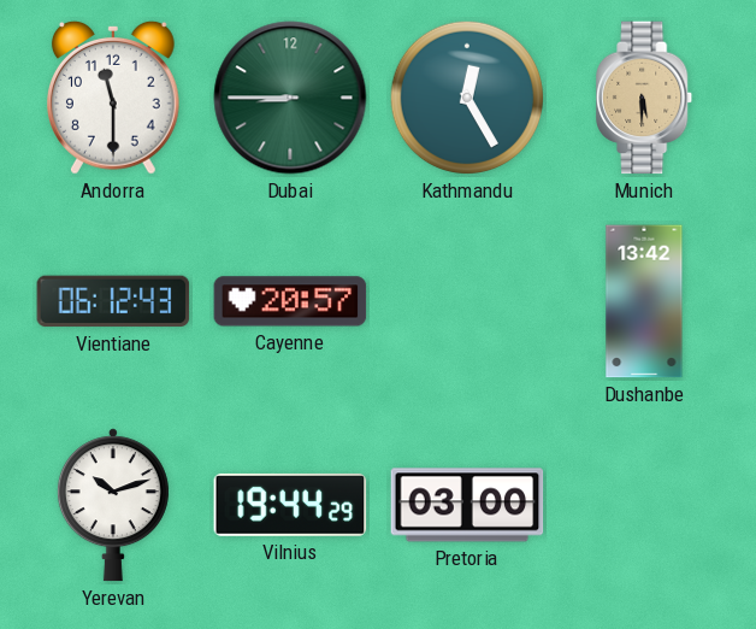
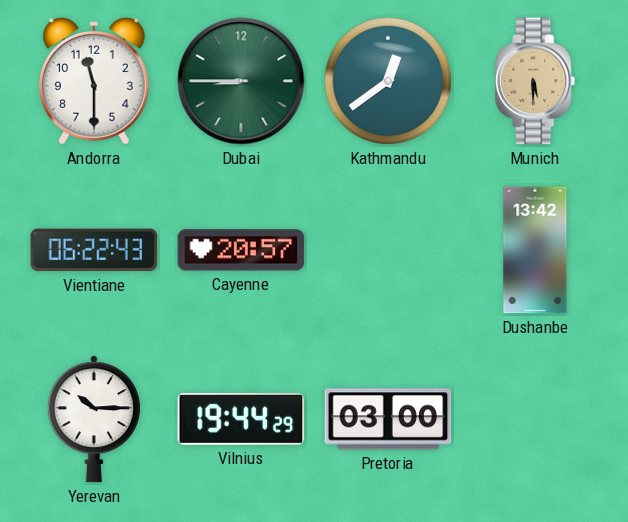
Kathmandu: 12:25 -> 12:39
Vientiane: 06:12 -> 06:22
Yerevan: 10:12 -> 10:15
